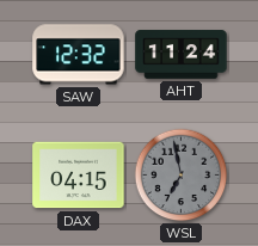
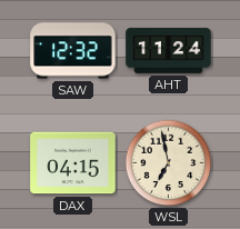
WSL dial: grey -> cream
